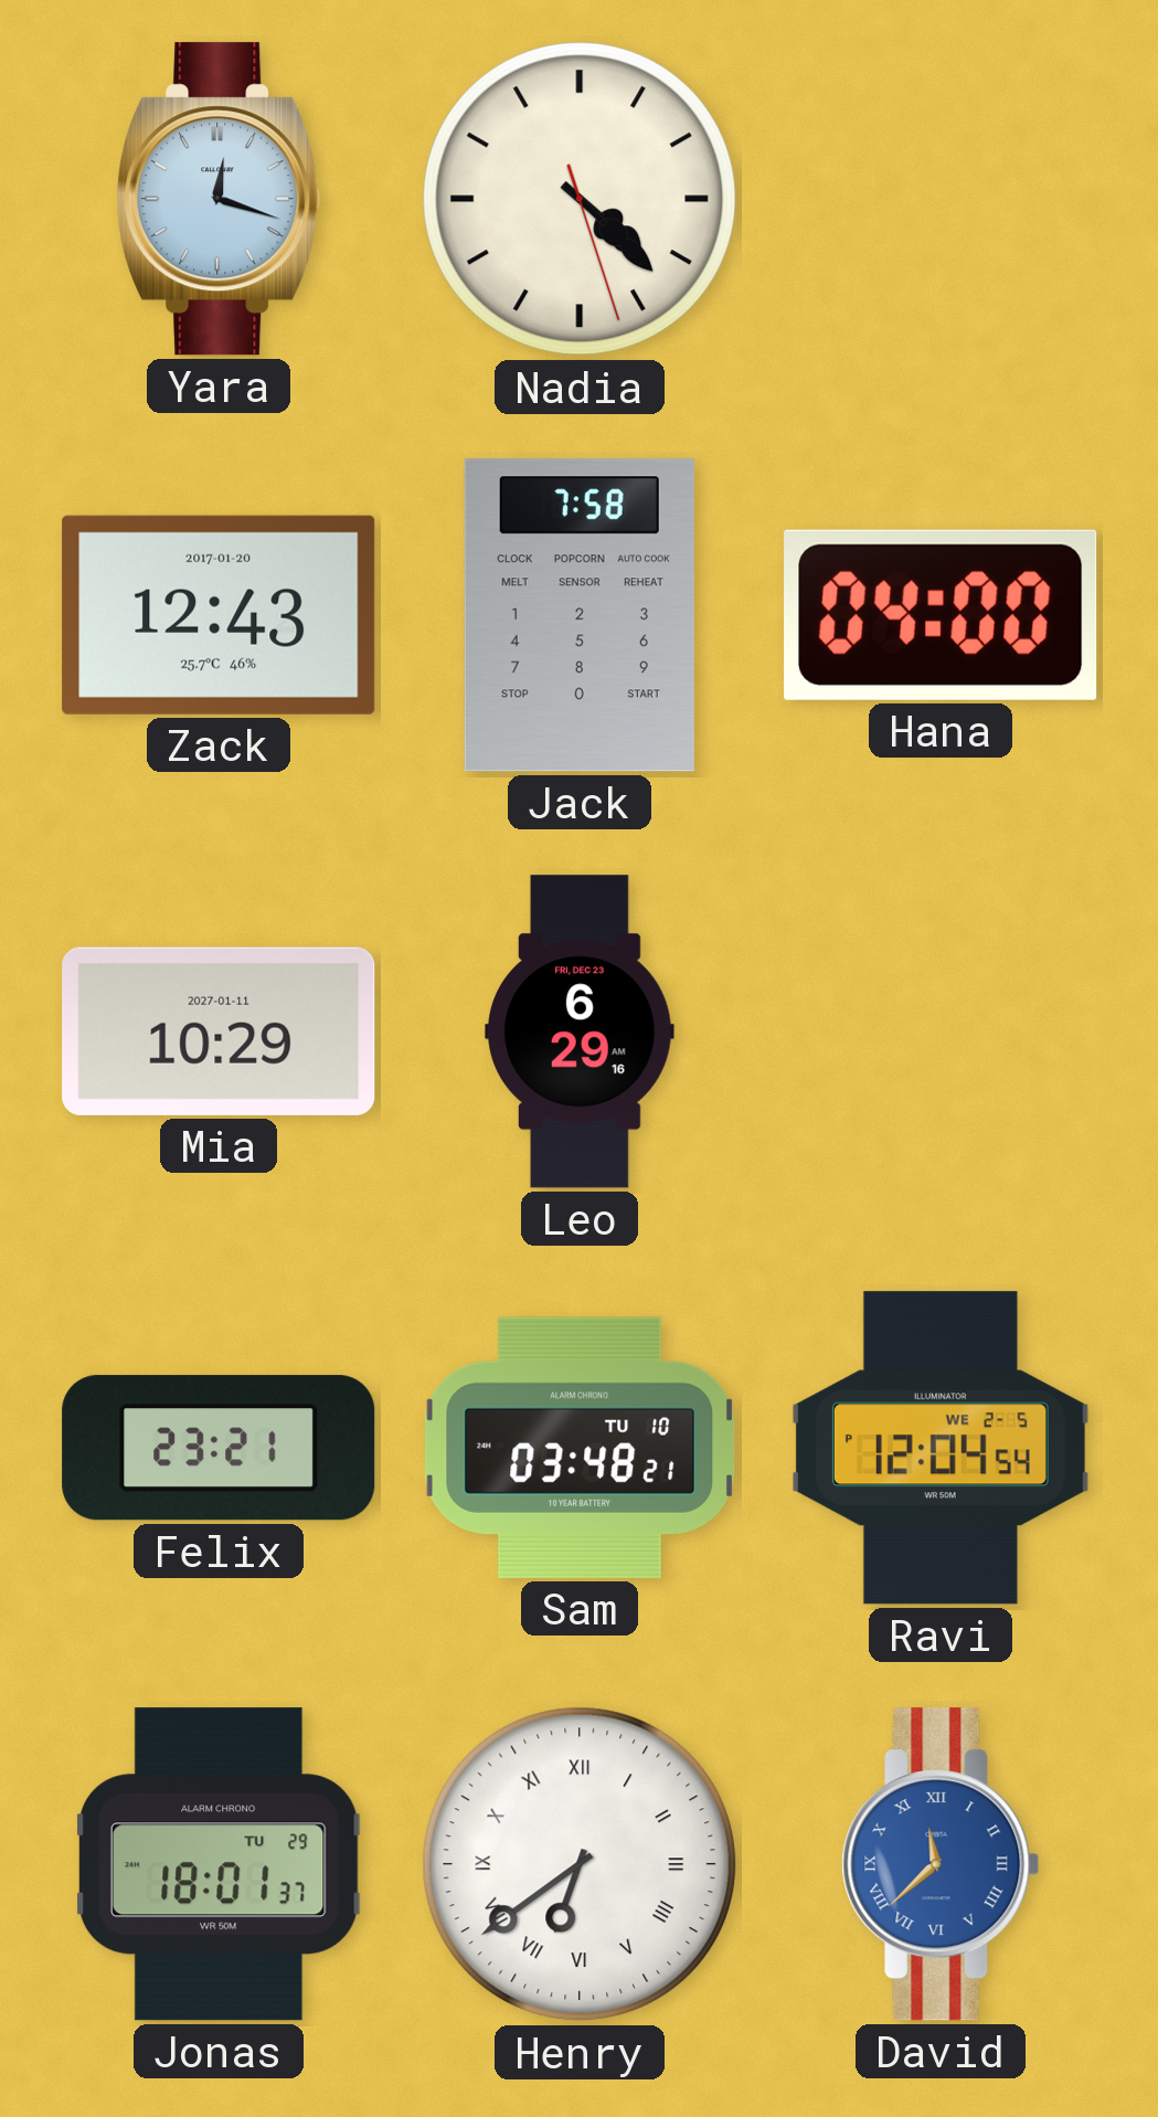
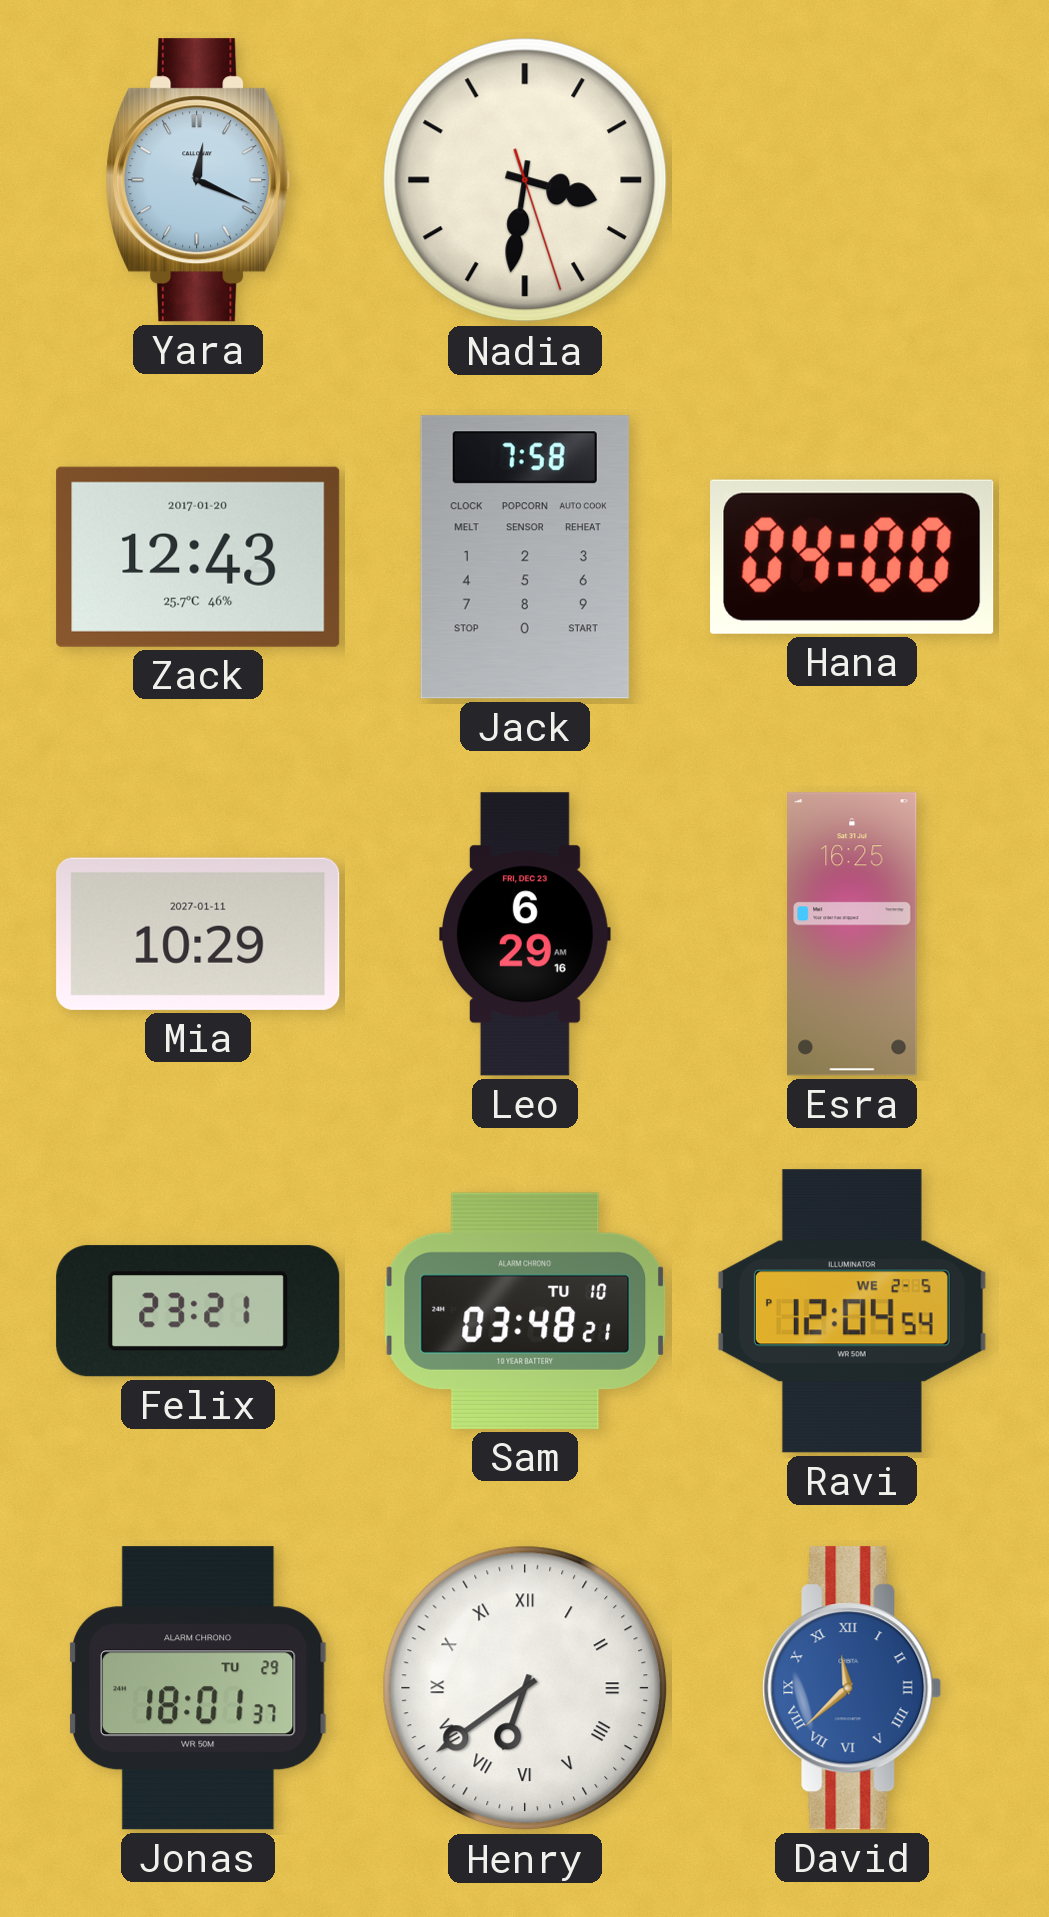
Yara: 12:18 -> 12:19
Nadia: 4:22 -> 3:31
Esra: none -> 16:25
